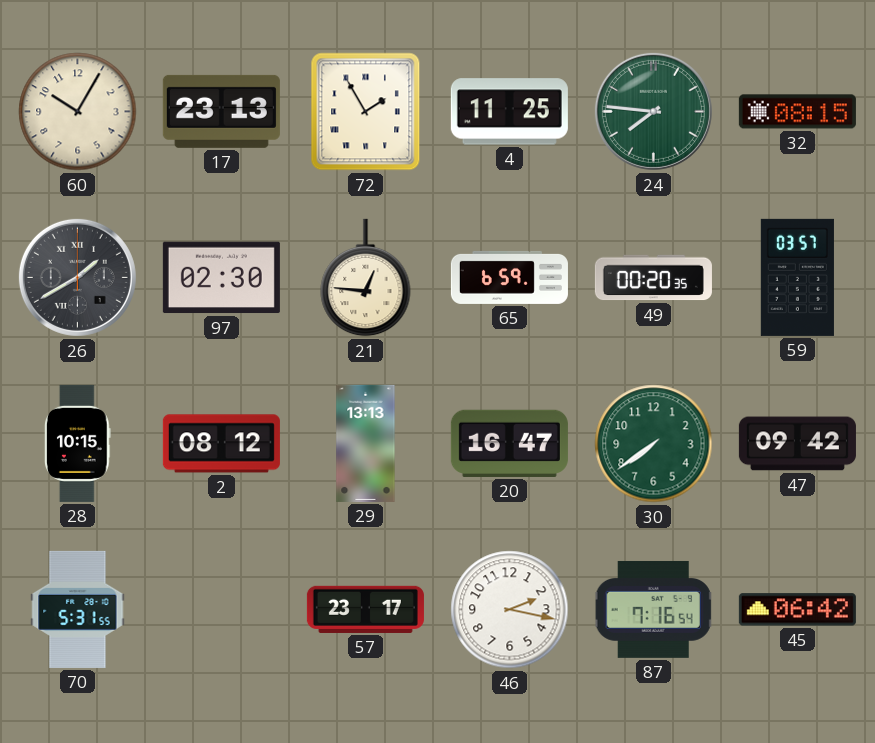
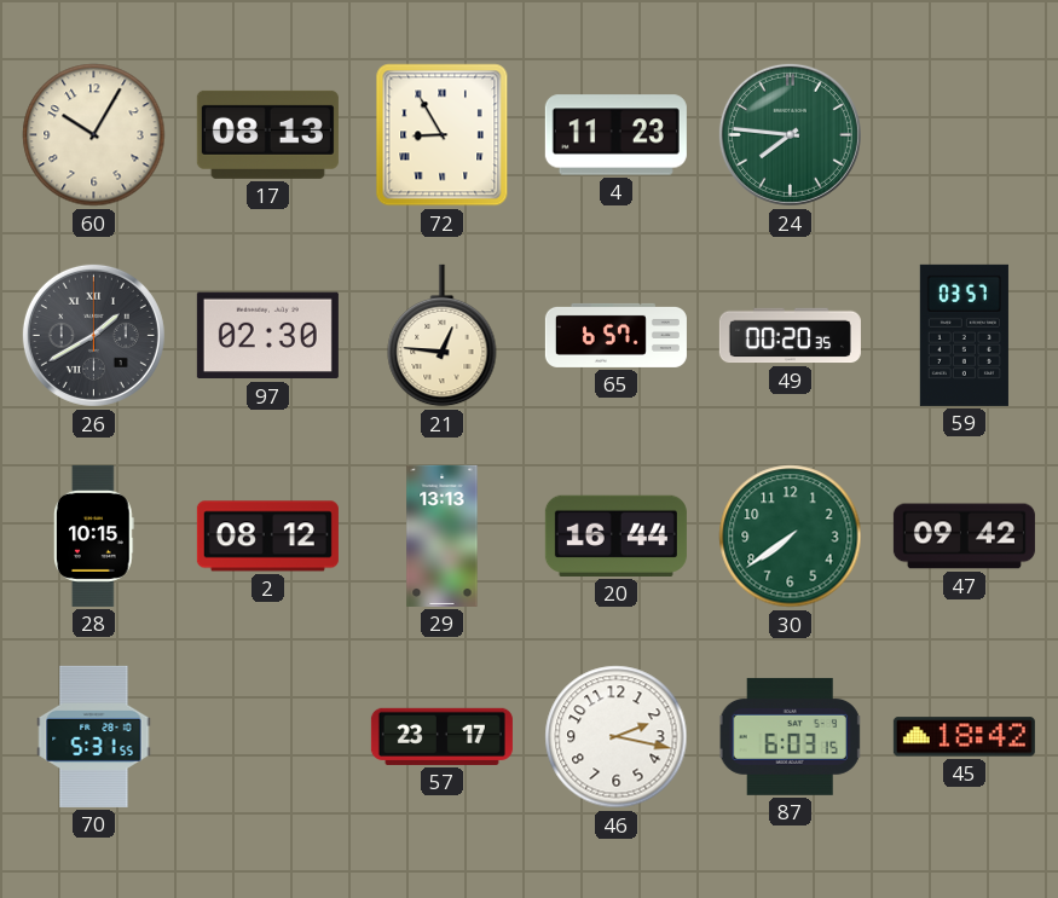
17: 23:13 -> 08:13
72: 1:55 -> 8:55
4: 11:25 -> 11:23
32: 08:15 -> none
65: 6:59 -> 6:57
20: 16:47 -> 16:44
87: 7:16 -> 6:03
45: 06:42 -> 18:42
